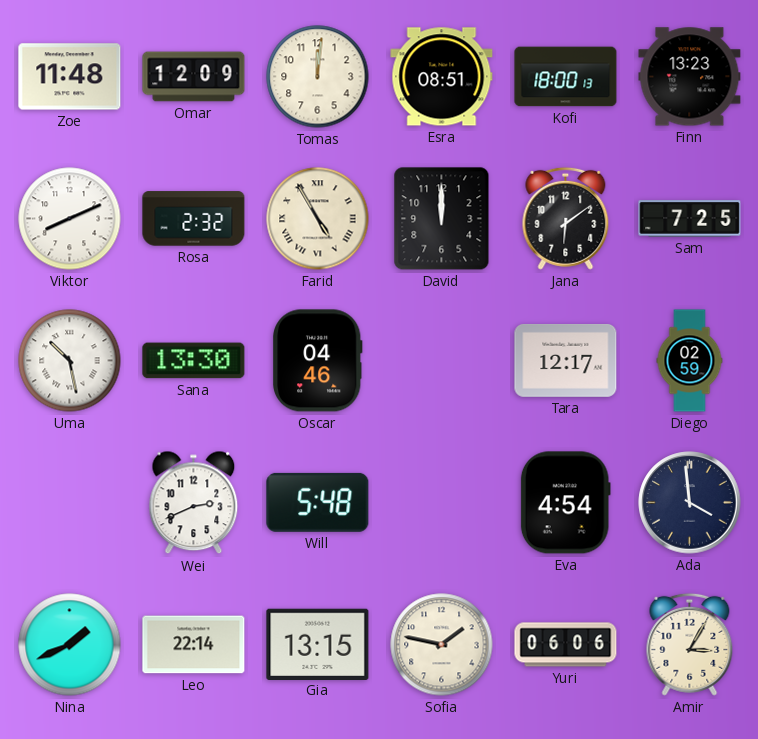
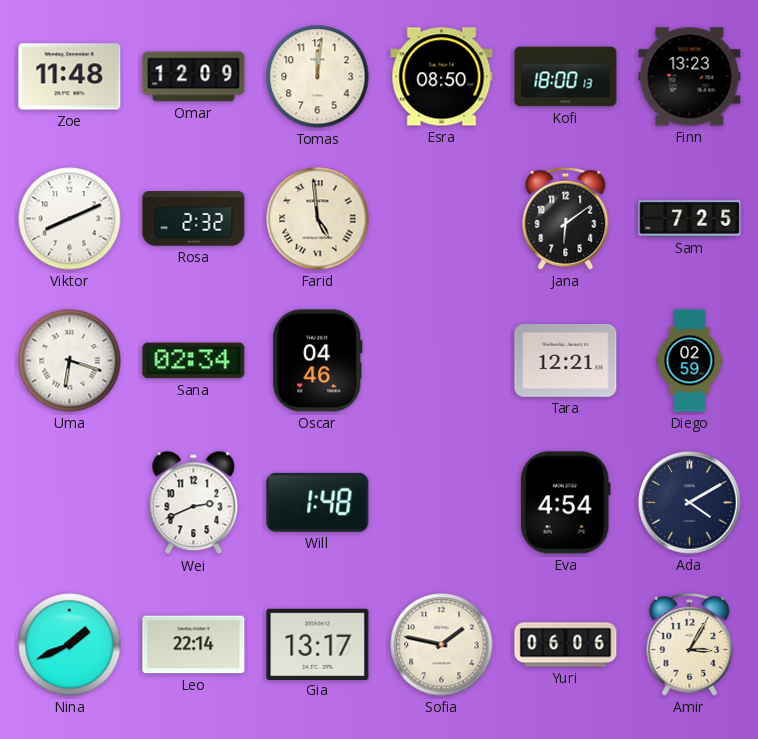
Esra: 08:51 -> 08:50
Farid: 4:55 -> 4:59
David: 12:00 -> none
Uma: 10:28 -> 6:18
Sana: 13:30 -> 02:34
Tara: 12:17 -> 12:21
Will: 5:48 -> 1:48
Ada: 3:59 -> 4:10
Gia: 13:15 -> 13:17
